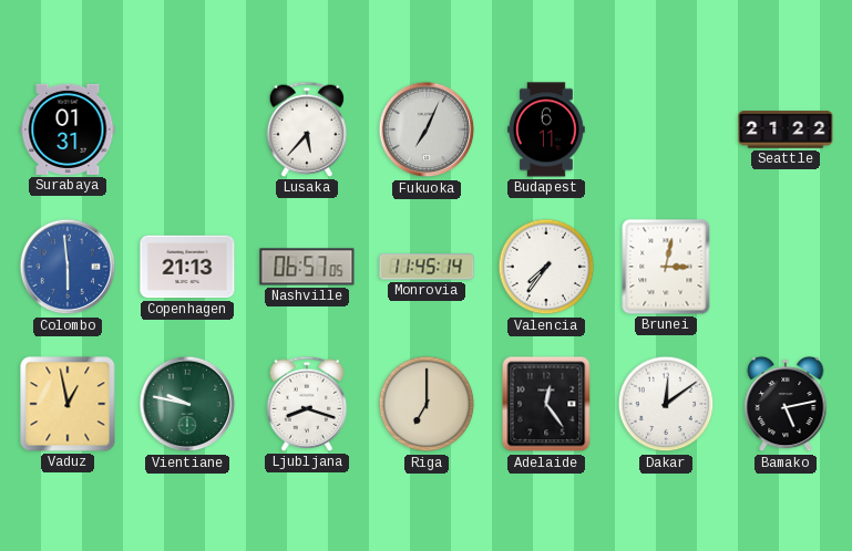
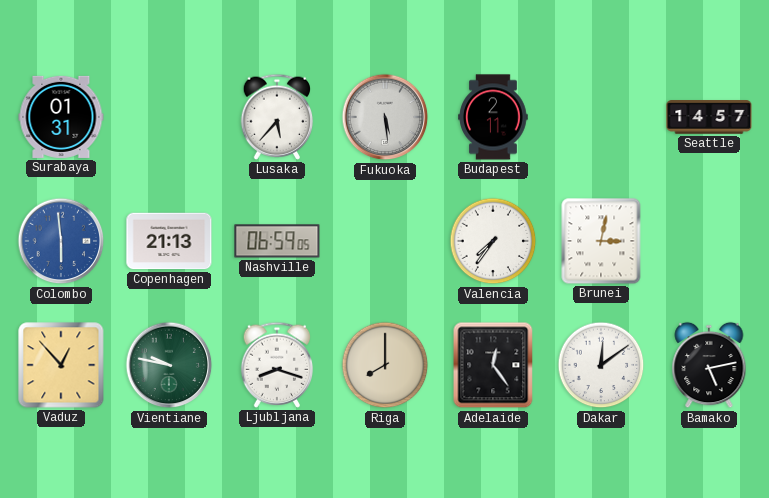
Fukuoka: 7:04 -> 5:29
Budapest: 6:11 -> 2:11
Seattle: 21:22 -> 14:57
Nashville: 06:57 -> 06:59
Monrovia: 11:45 -> none
Vaduz: 12:58 -> 12:53
Riga: 7:00 -> 8:00
